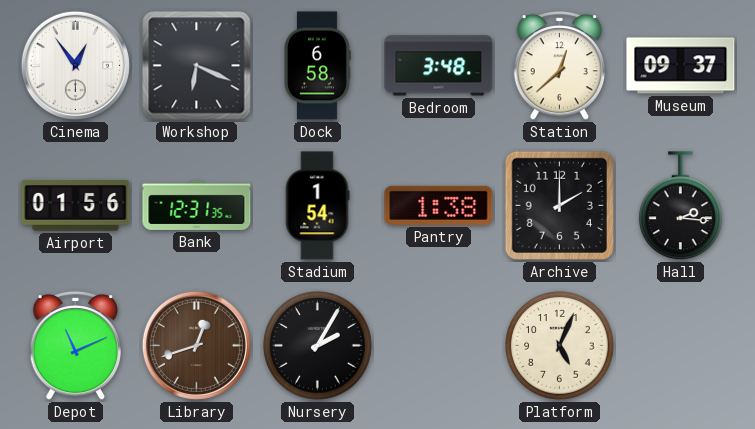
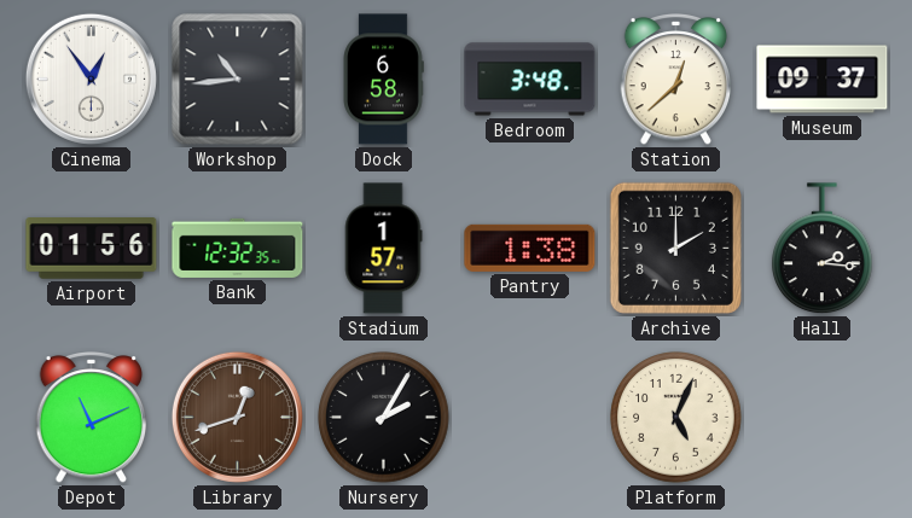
Workshop: 6:19 -> 10:44
Bank: 12:31 -> 12:32
Stadium: 1:54 -> 1:57
